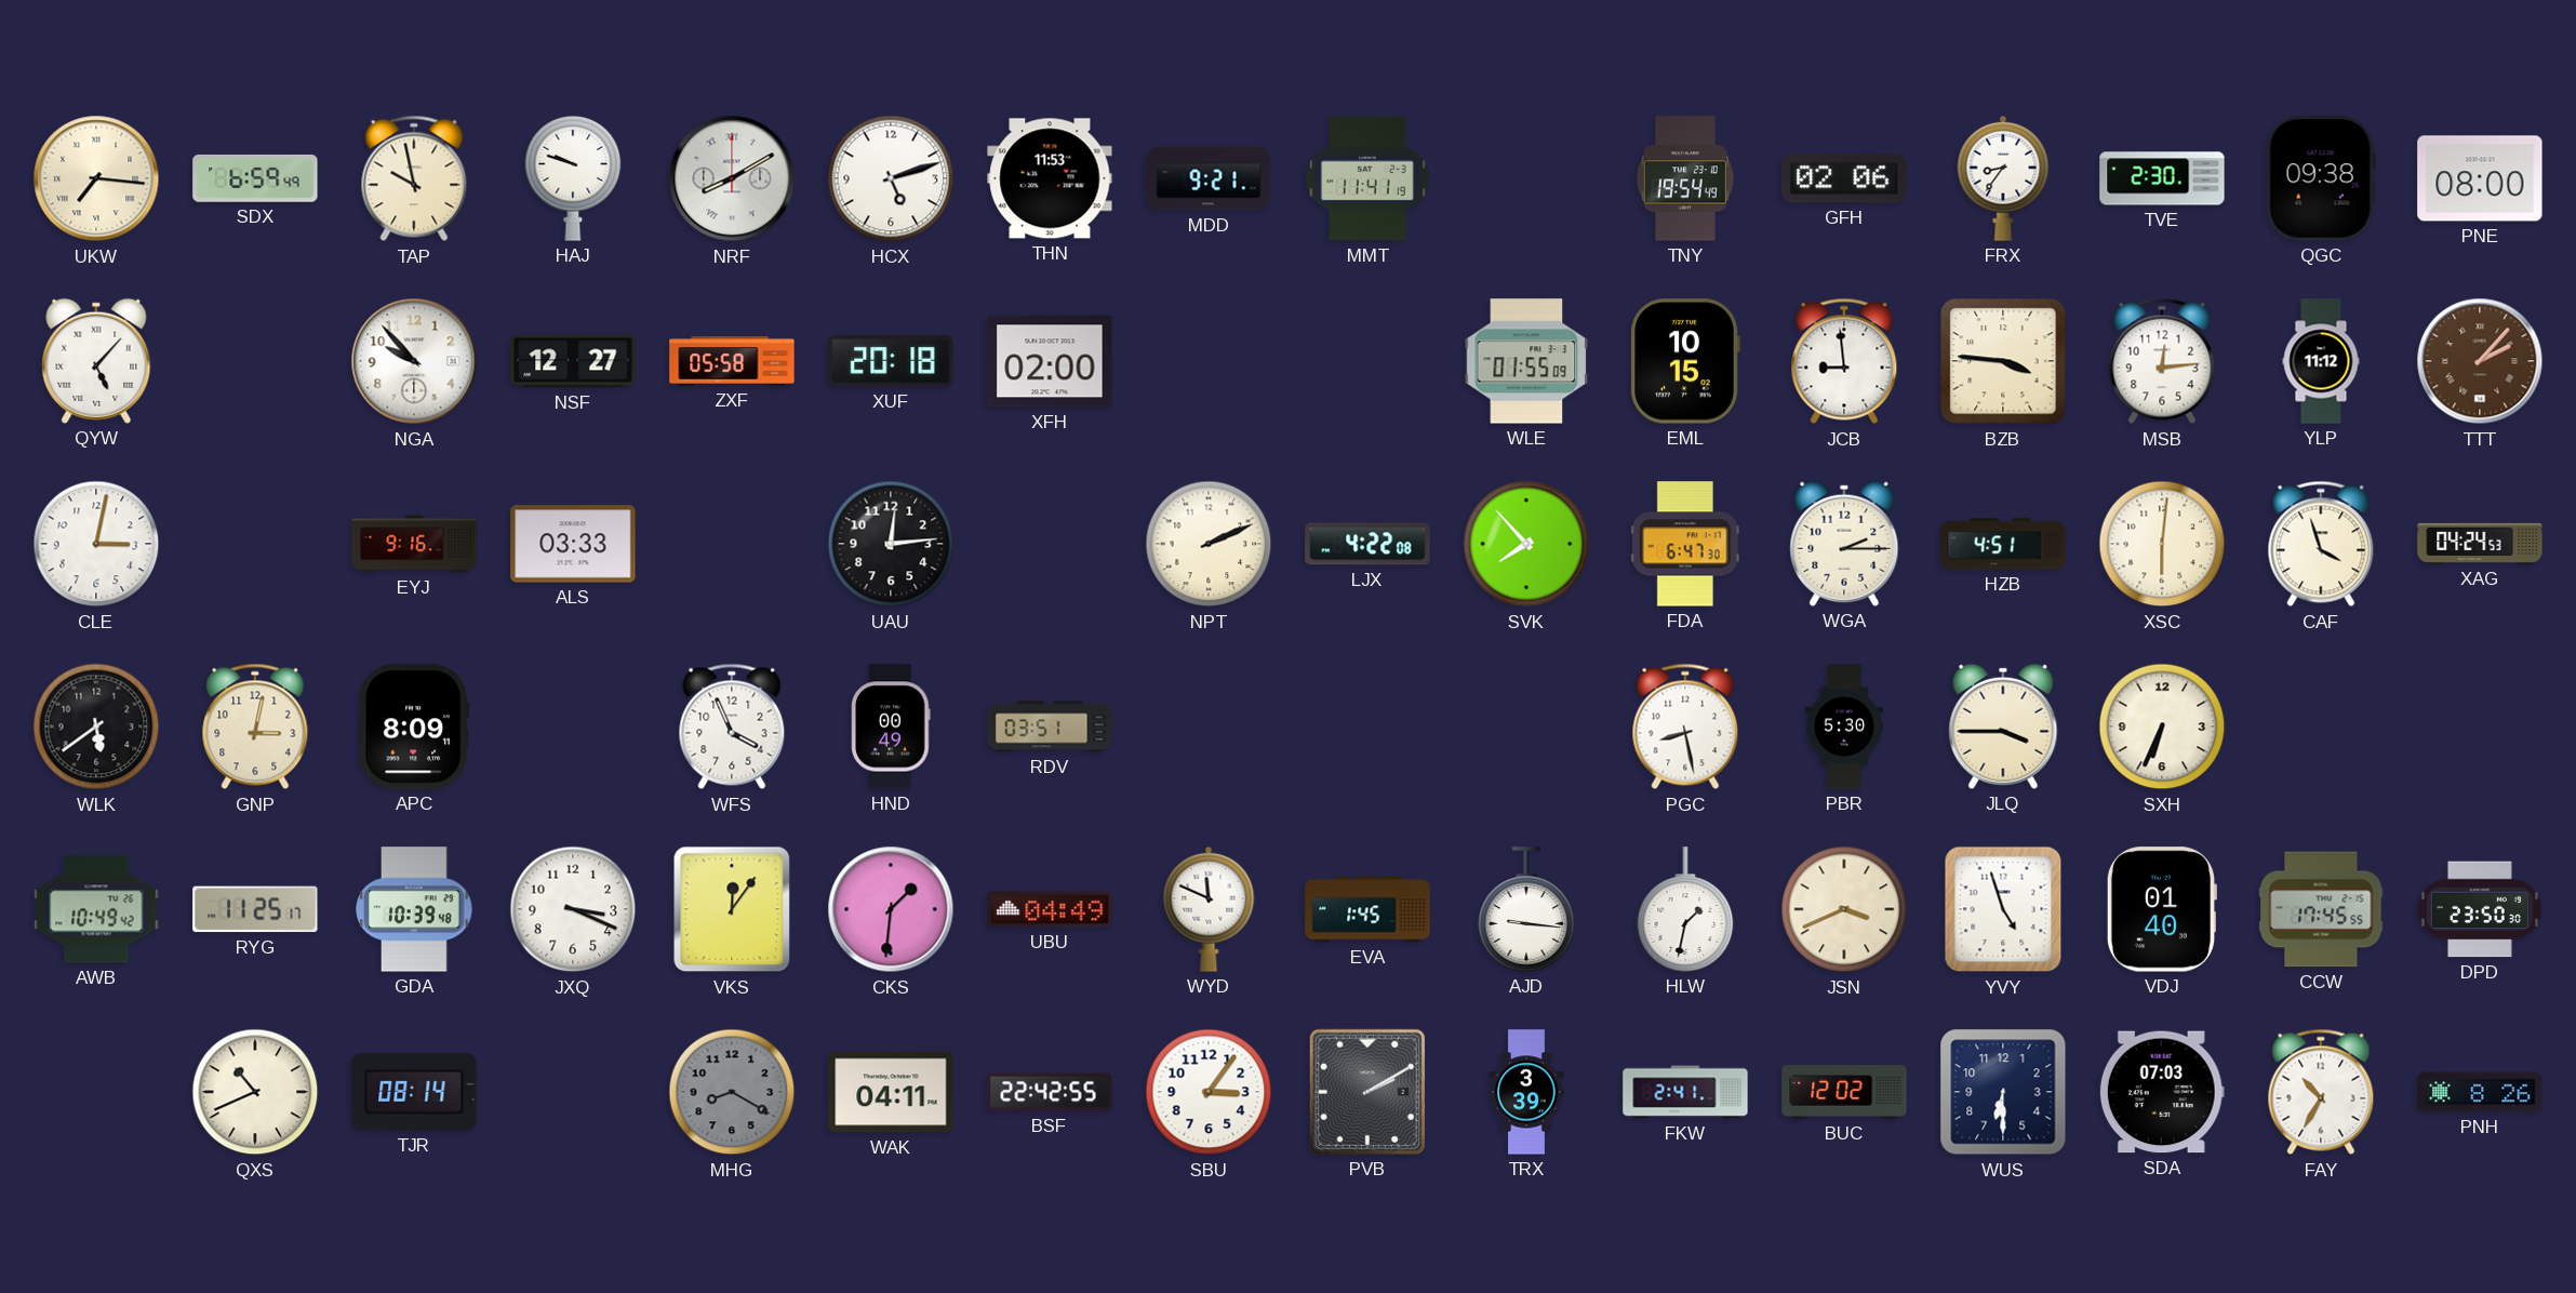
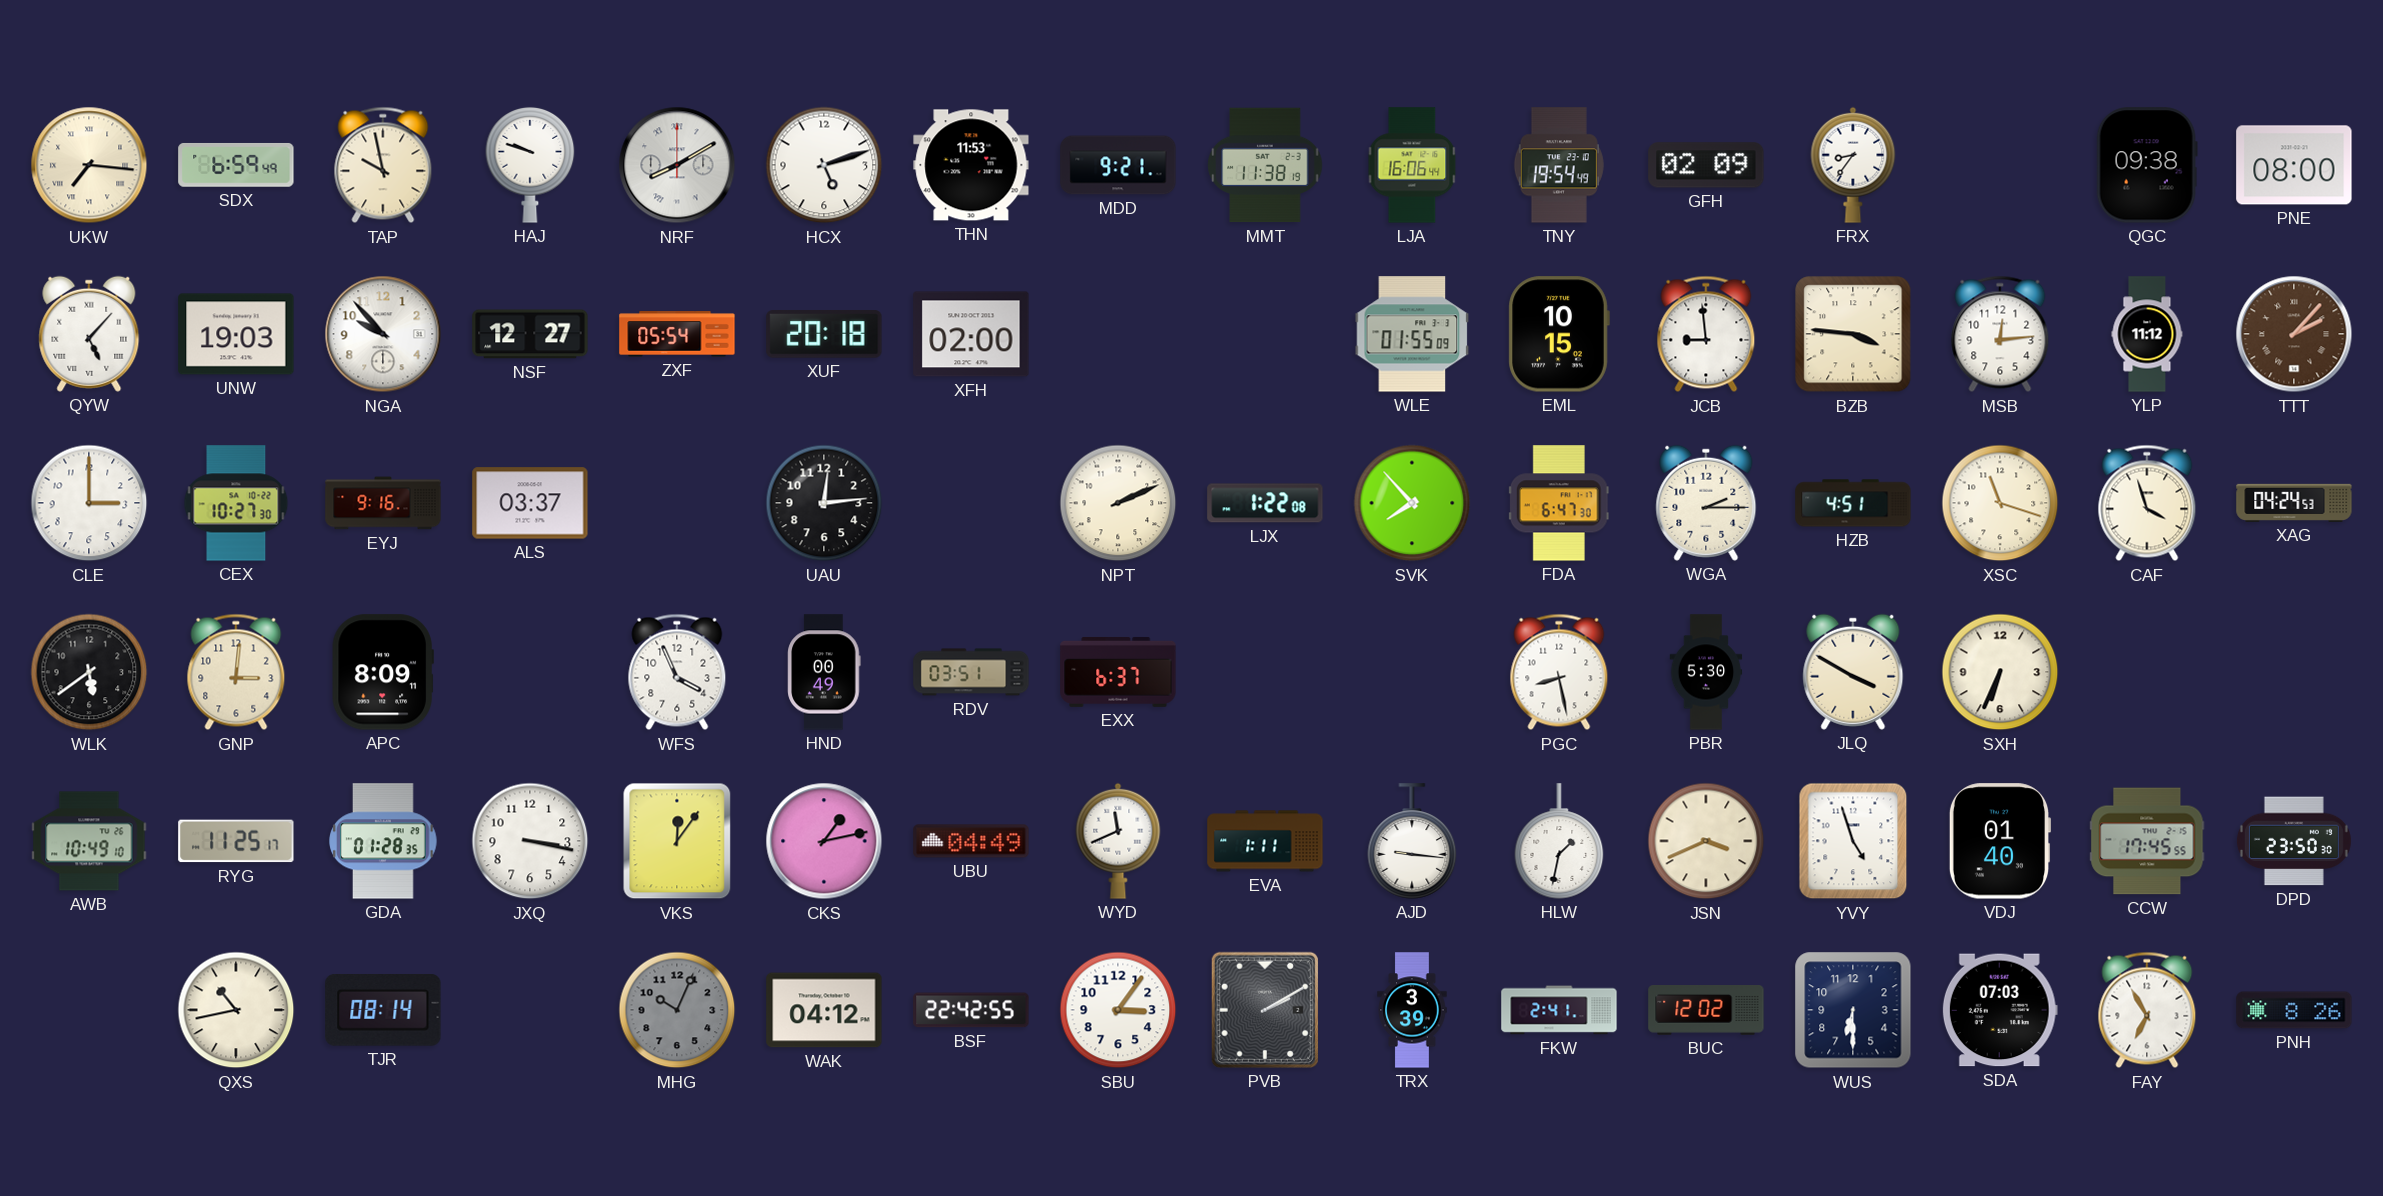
MMT: 11:41 -> 11:38
LJA: none -> 16:06
GFH: 02:06 -> 02:09
TVE: 2:30 -> none
UNW: none -> 19:03
ZXF: 05:58 -> 05:54
CLE: 3:02 -> 3:00
CEX: none -> 10:27
ALS: 03:33 -> 03:37
LJX: 4:22 -> 1:22
XSC: 6:01 -> 11:18
GNP: 3:02 -> 3:01
EXX: none -> 6:37
JLQ: 3:45 -> 3:50
AWB: 10:49:42 -> 10:49:10
GDA: 10:39 -> 01:28
JXQ: 3:19 -> 3:17
CKS: 1:31 -> 1:13
WYD: 11:49 -> 11:41
EVA: 1:45 -> 1:11
QXS: 10:41 -> 10:43
MHG: 8:20 -> 10:04
WAK: 04:11 -> 04:12
FAY: 10:35 -> 6:55
